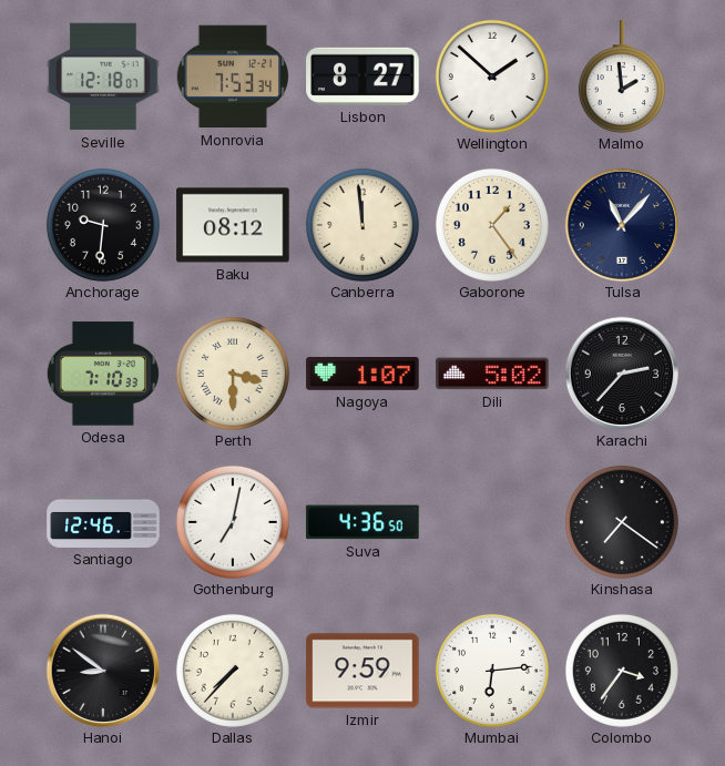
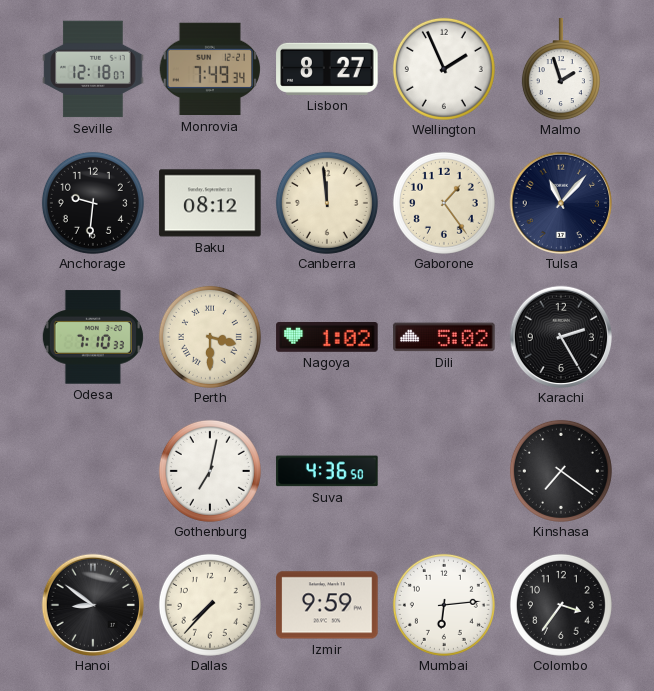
Monrovia: 7:53 -> 7:49
Wellington: 1:52 -> 1:56
Malmo: 1:59 -> 1:57
Nagoya: 1:07 -> 1:02
Karachi: 2:37 -> 2:25
Santiago: 12:46 -> none
